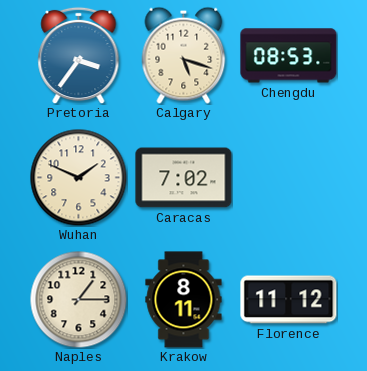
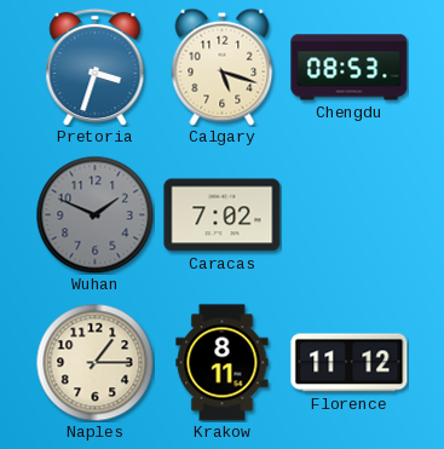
Pretoria: 3:36 -> 3:33
Wuhan dial: cream -> grey
